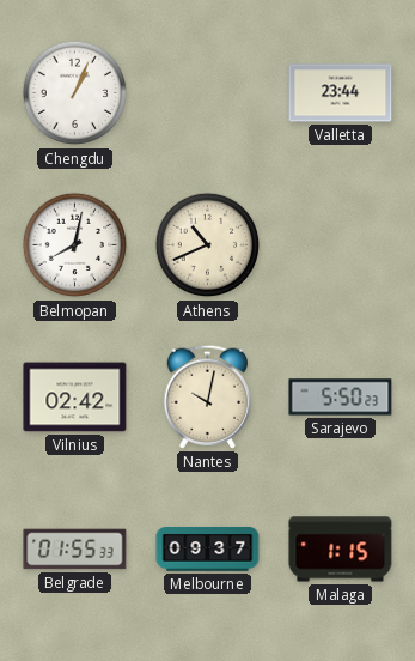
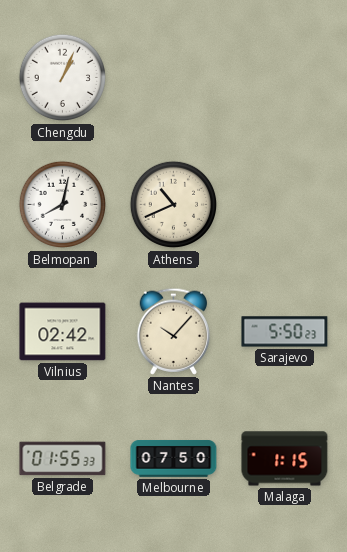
Valletta: 23:44 -> none
Nantes: 10:02 -> 10:07
Melbourne: 09:37 -> 07:50
